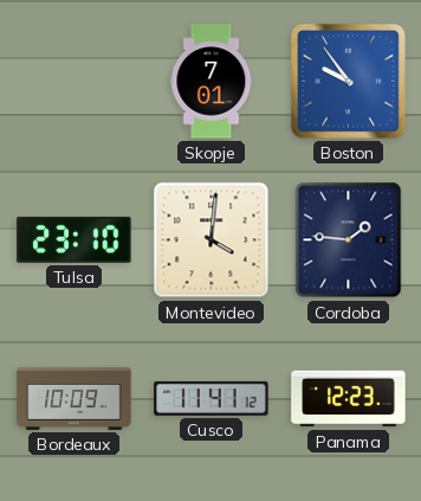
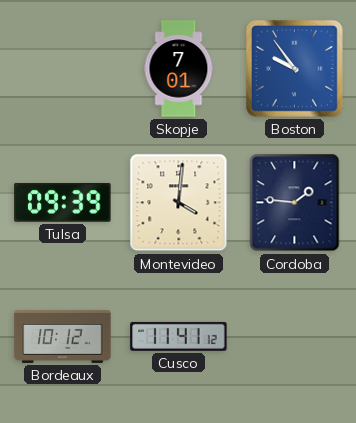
Tulsa: 23:10 -> 09:39
Bordeaux: 10:09 -> 10:12
Panama: 12:23 -> none
